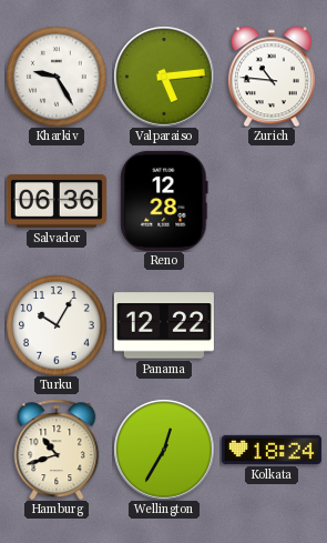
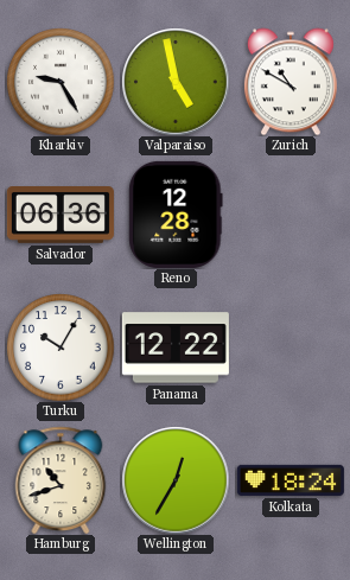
Valparaiso: 5:14 -> 4:58
Zurich: 10:46 -> 10:50
